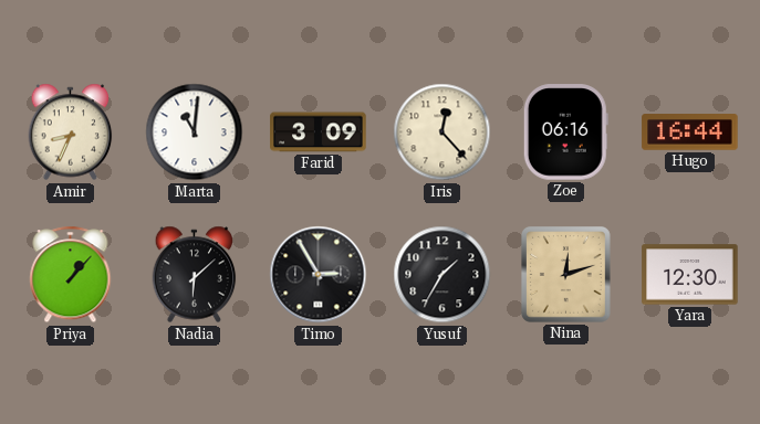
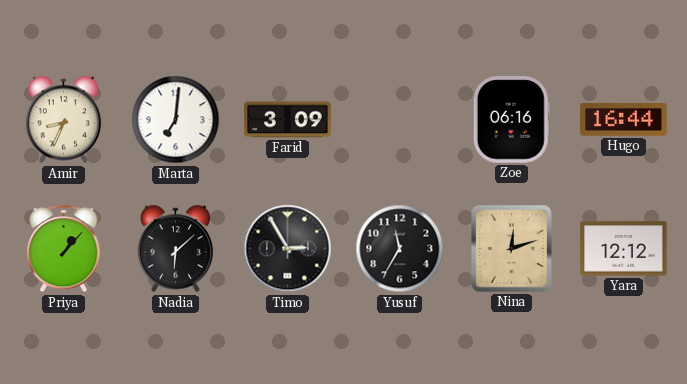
Marta: 11:01 -> 7:01
Iris: 12:23 -> none
Yusuf: 1:35 -> 11:35
Yara: 12:30 -> 12:12
